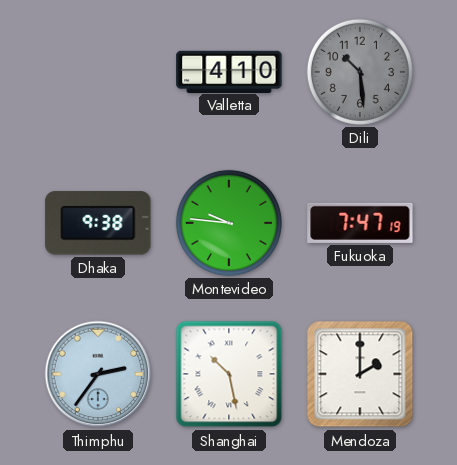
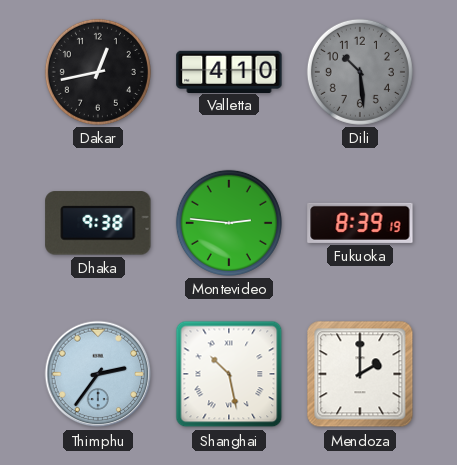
Dakar: none -> 12:43
Montevideo: 9:46 -> 2:46
Fukuoka: 7:47 -> 8:39
